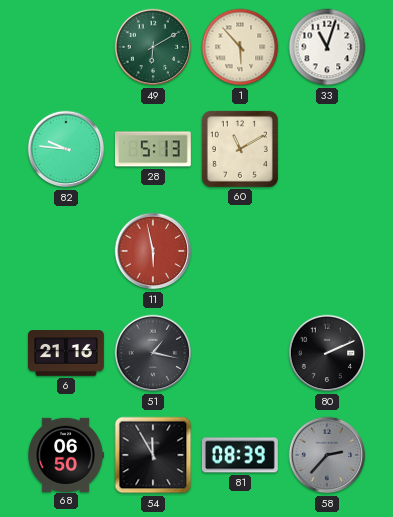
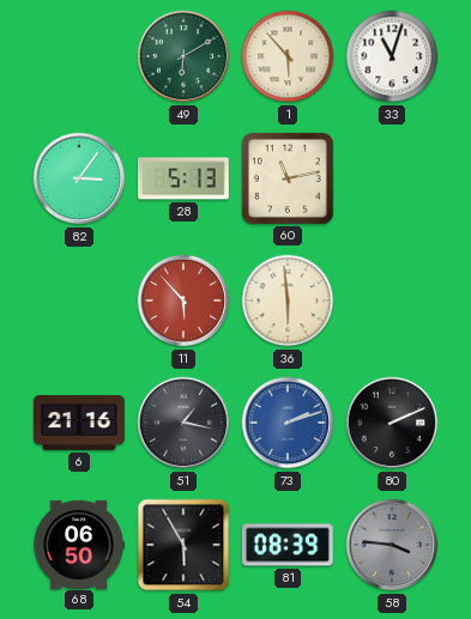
82: 9:46 -> 3:06
60: 11:10 -> 11:13
11: 5:58 -> 5:53
36: none -> 5:59
73: none -> 2:12
54: 11:55 -> 5:55
58: 2:37 -> 3:46
